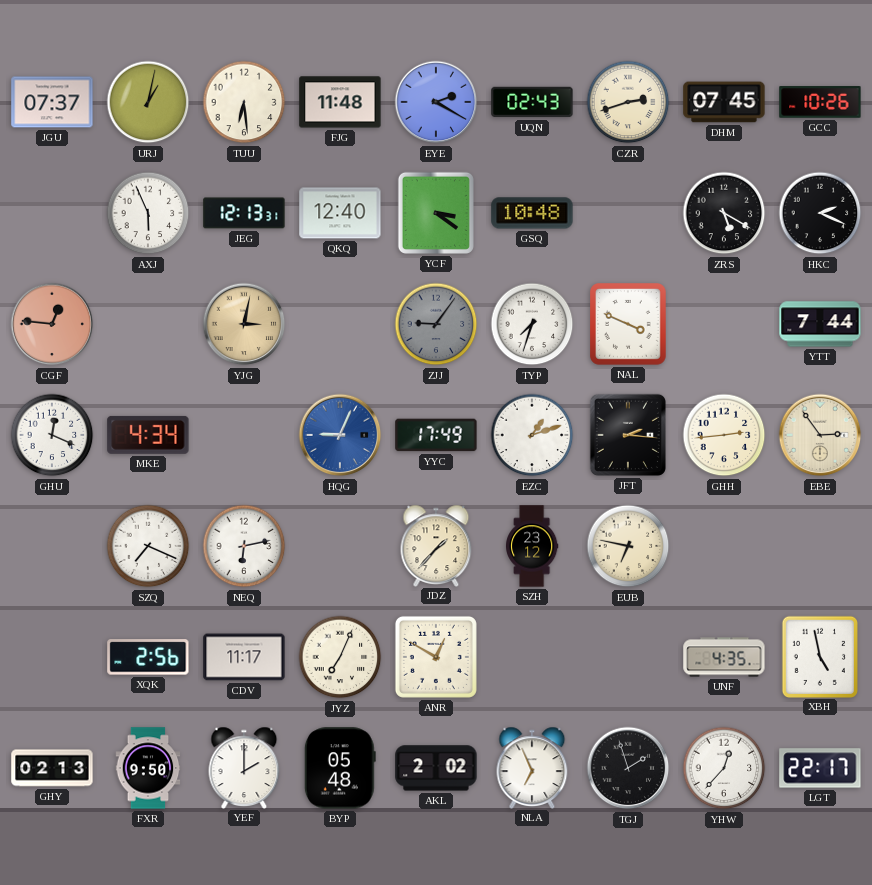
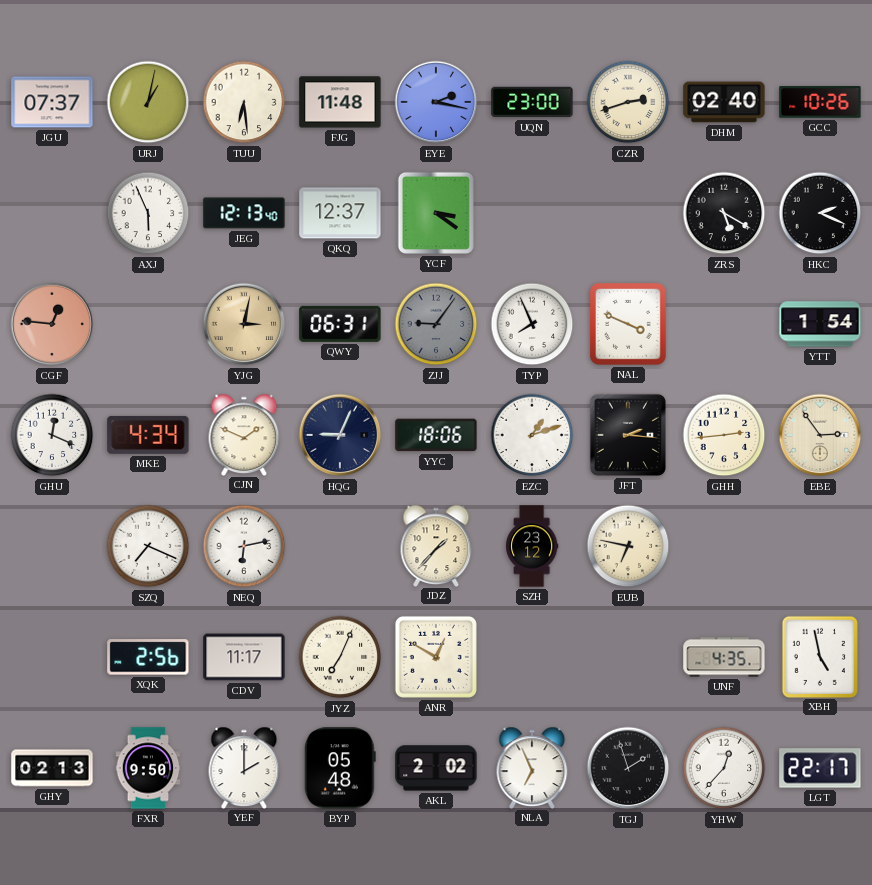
EYE: 2:20 -> 2:17
UQN: 02:43 -> 23:00
DHM: 07:45 -> 02:40
JEG: 12:13:31 -> 12:13:40
QKQ: 12:40 -> 12:37
GSQ: 10:48 -> none
QWY: none -> 06:31
TYP: 7:33 -> 7:56
YTT: 7:44 -> 1:54
CJN: none -> 1:49
HQG dial: blue -> navy
YYC: 17:49 -> 18:06
